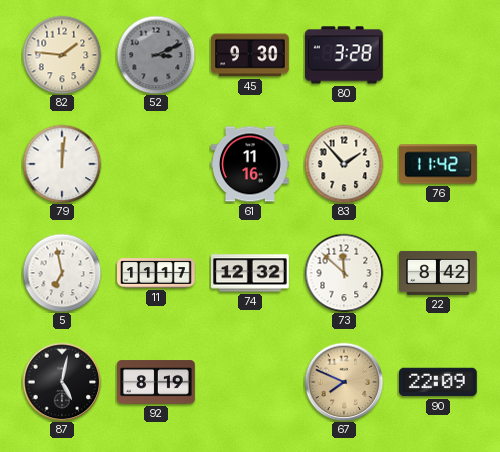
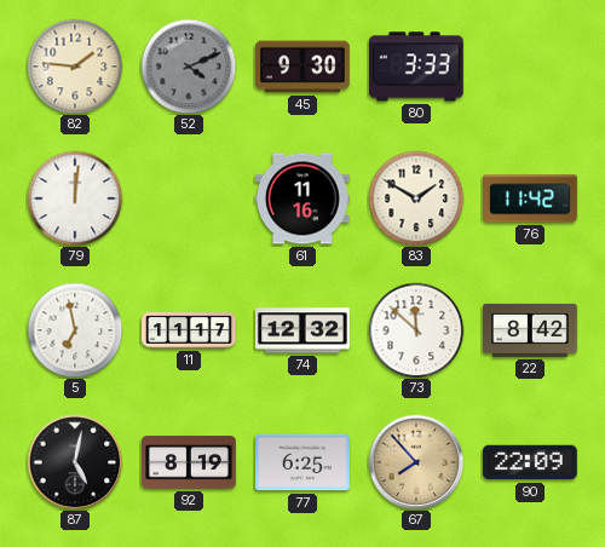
52: 3:11 -> 4:11
80: 3:28 -> 3:33
83: 1:53 -> 1:50
77: none -> 6:25
67: 7:49 -> 7:53
